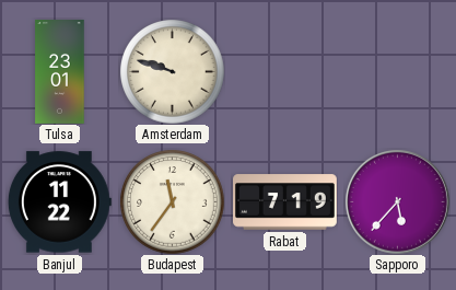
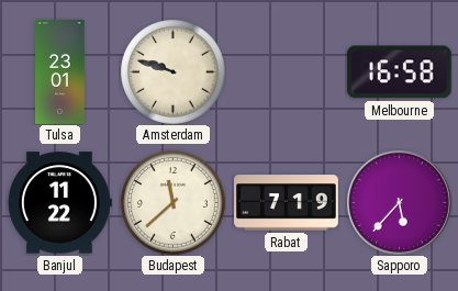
Melbourne: none -> 16:58
Budapest: 11:36 -> 11:38
